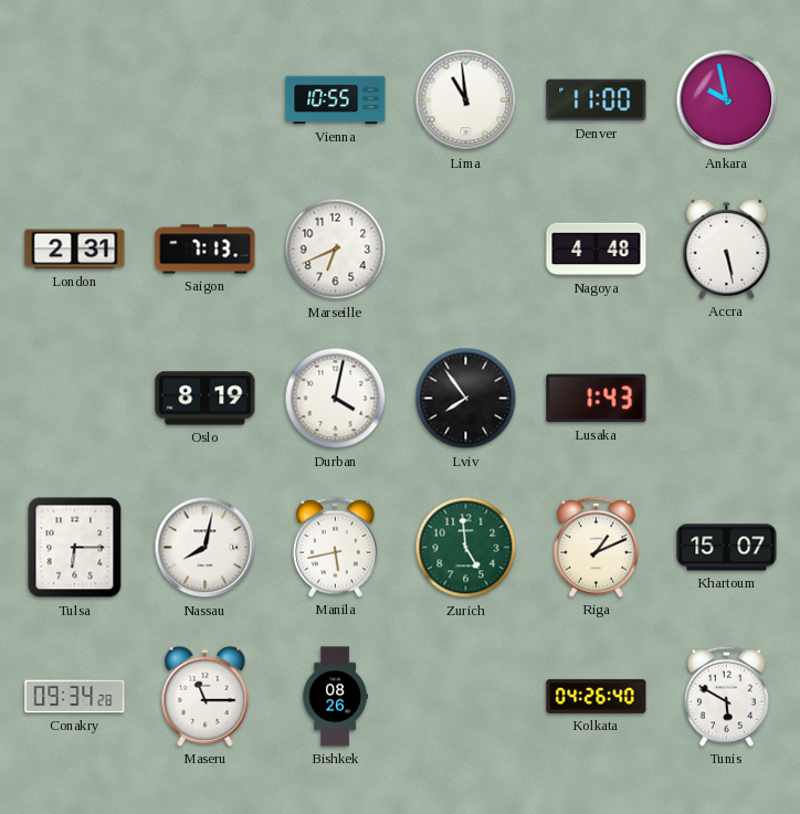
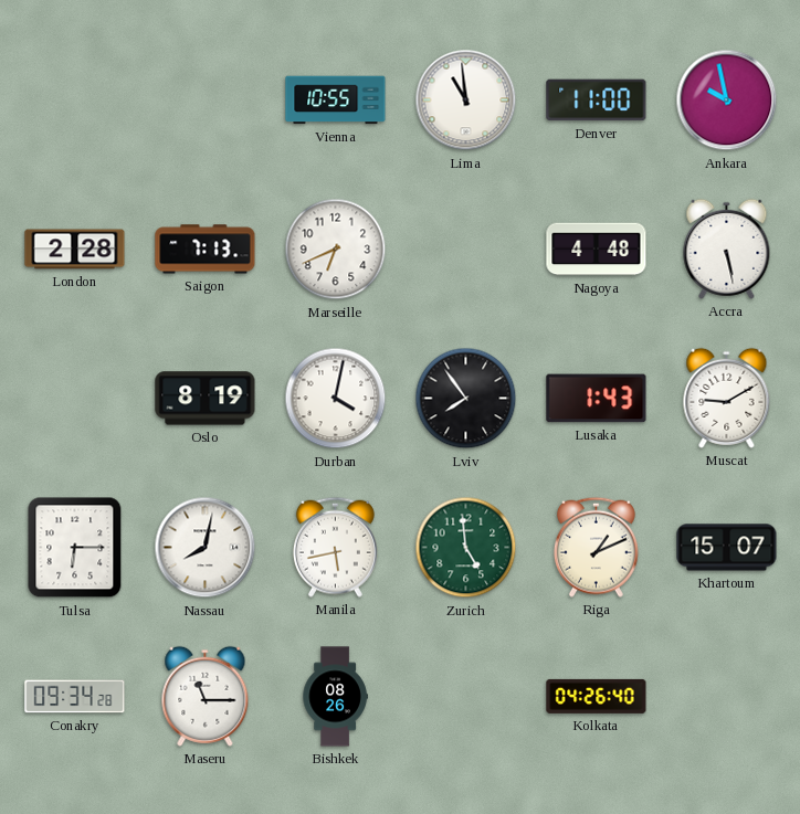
London: 2:31 -> 2:28
Muscat: none -> 9:10
Tunis: 5:50 -> none
